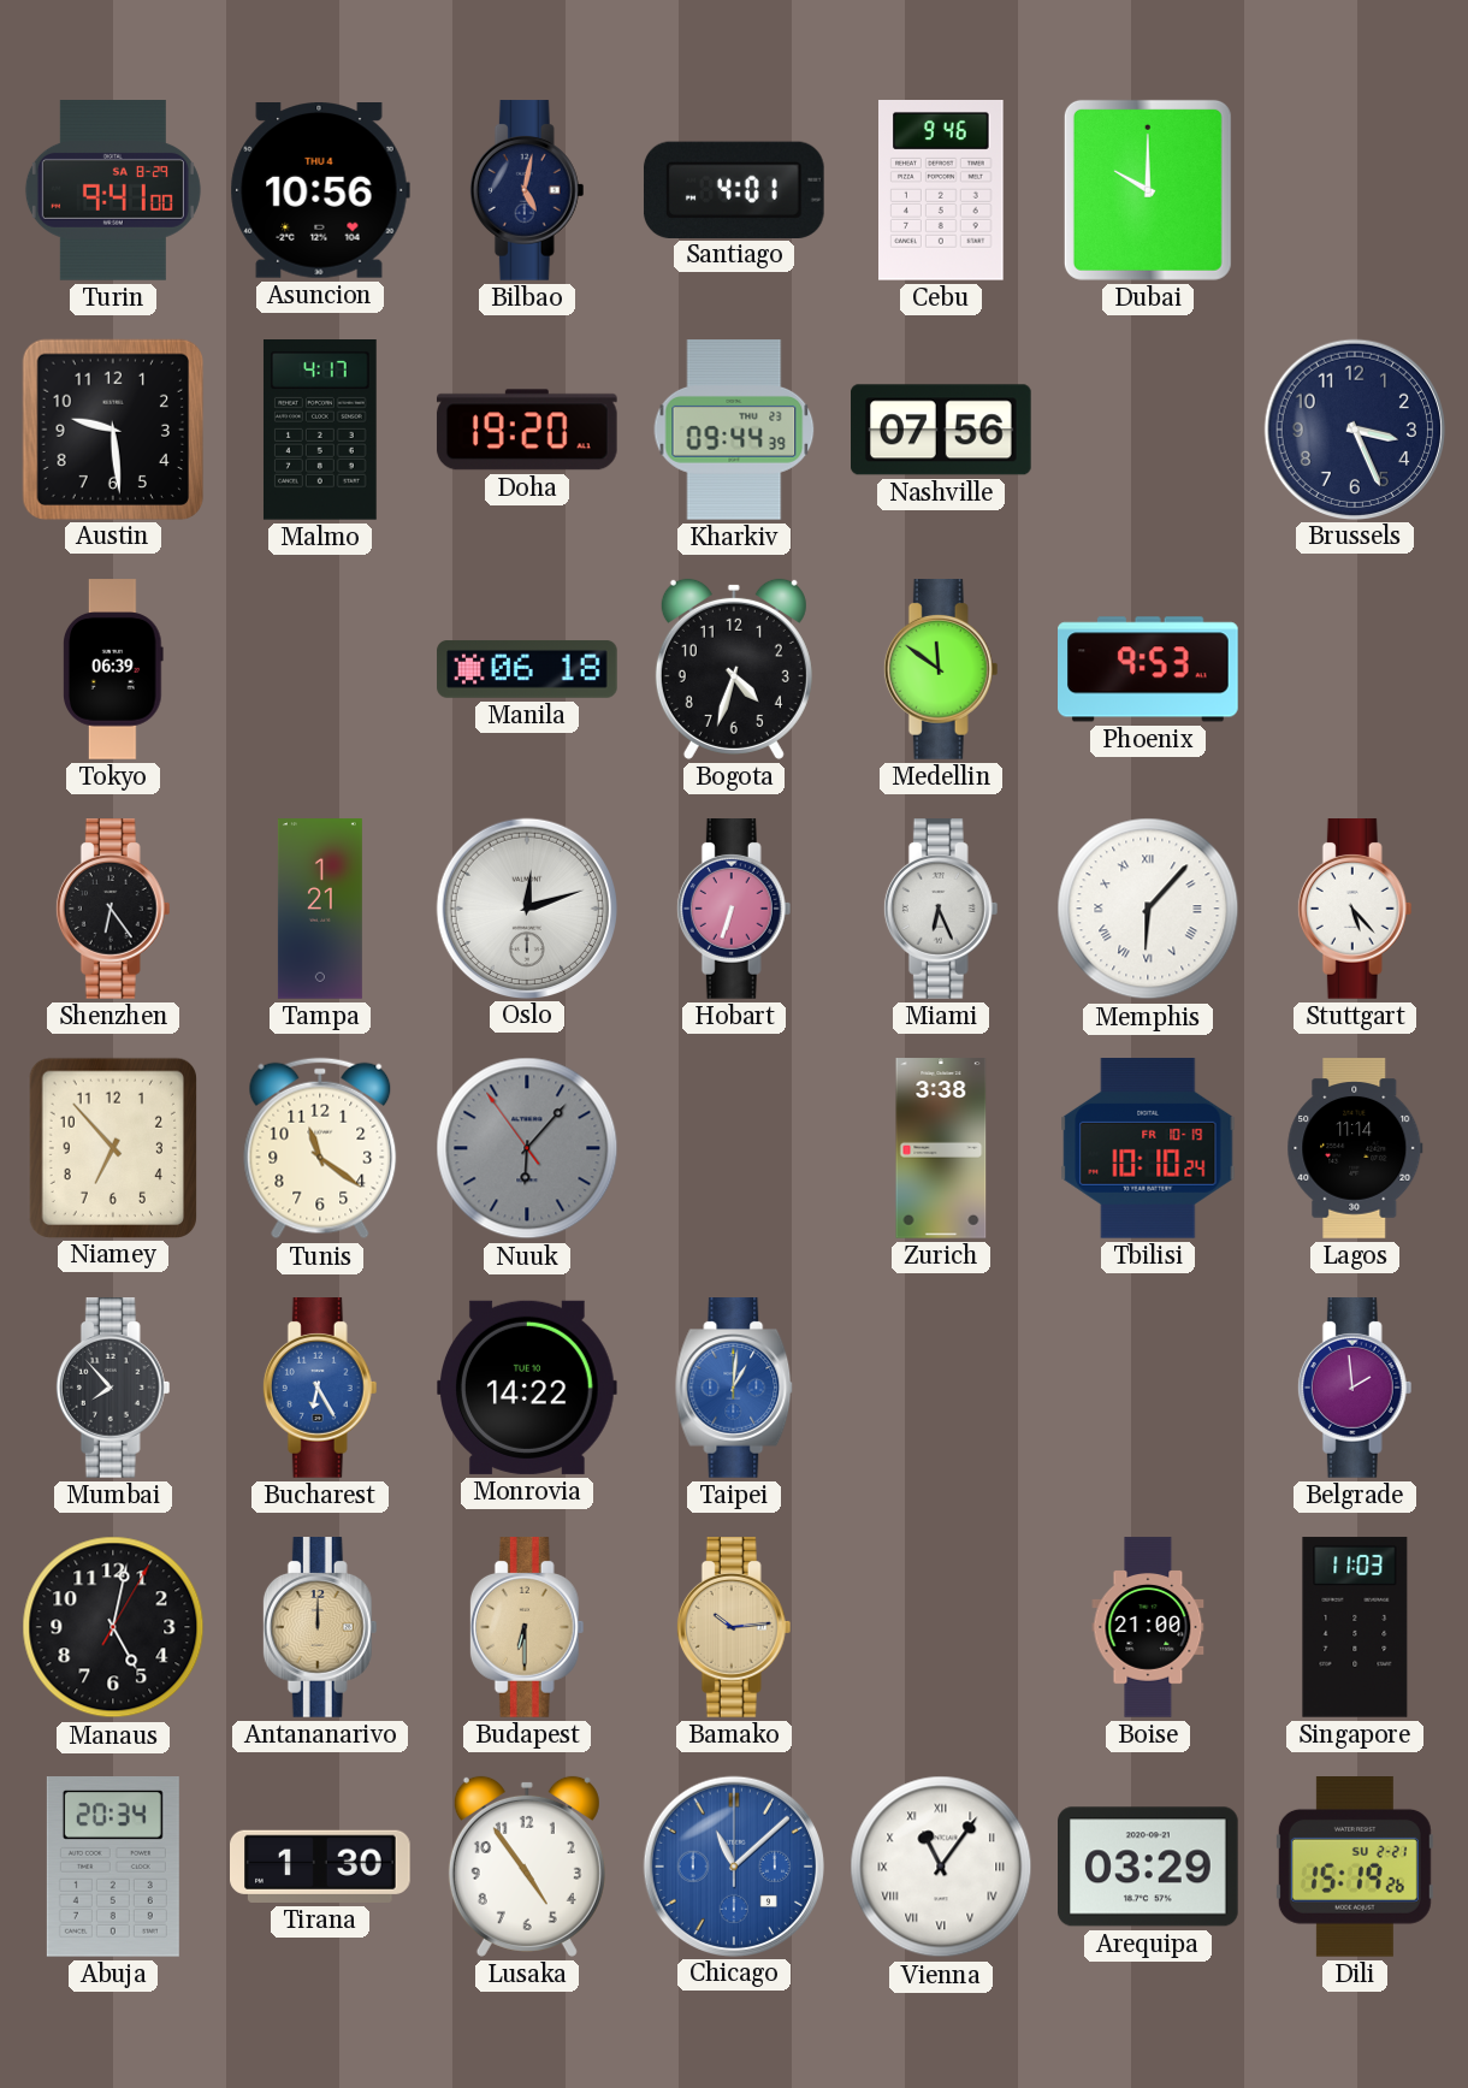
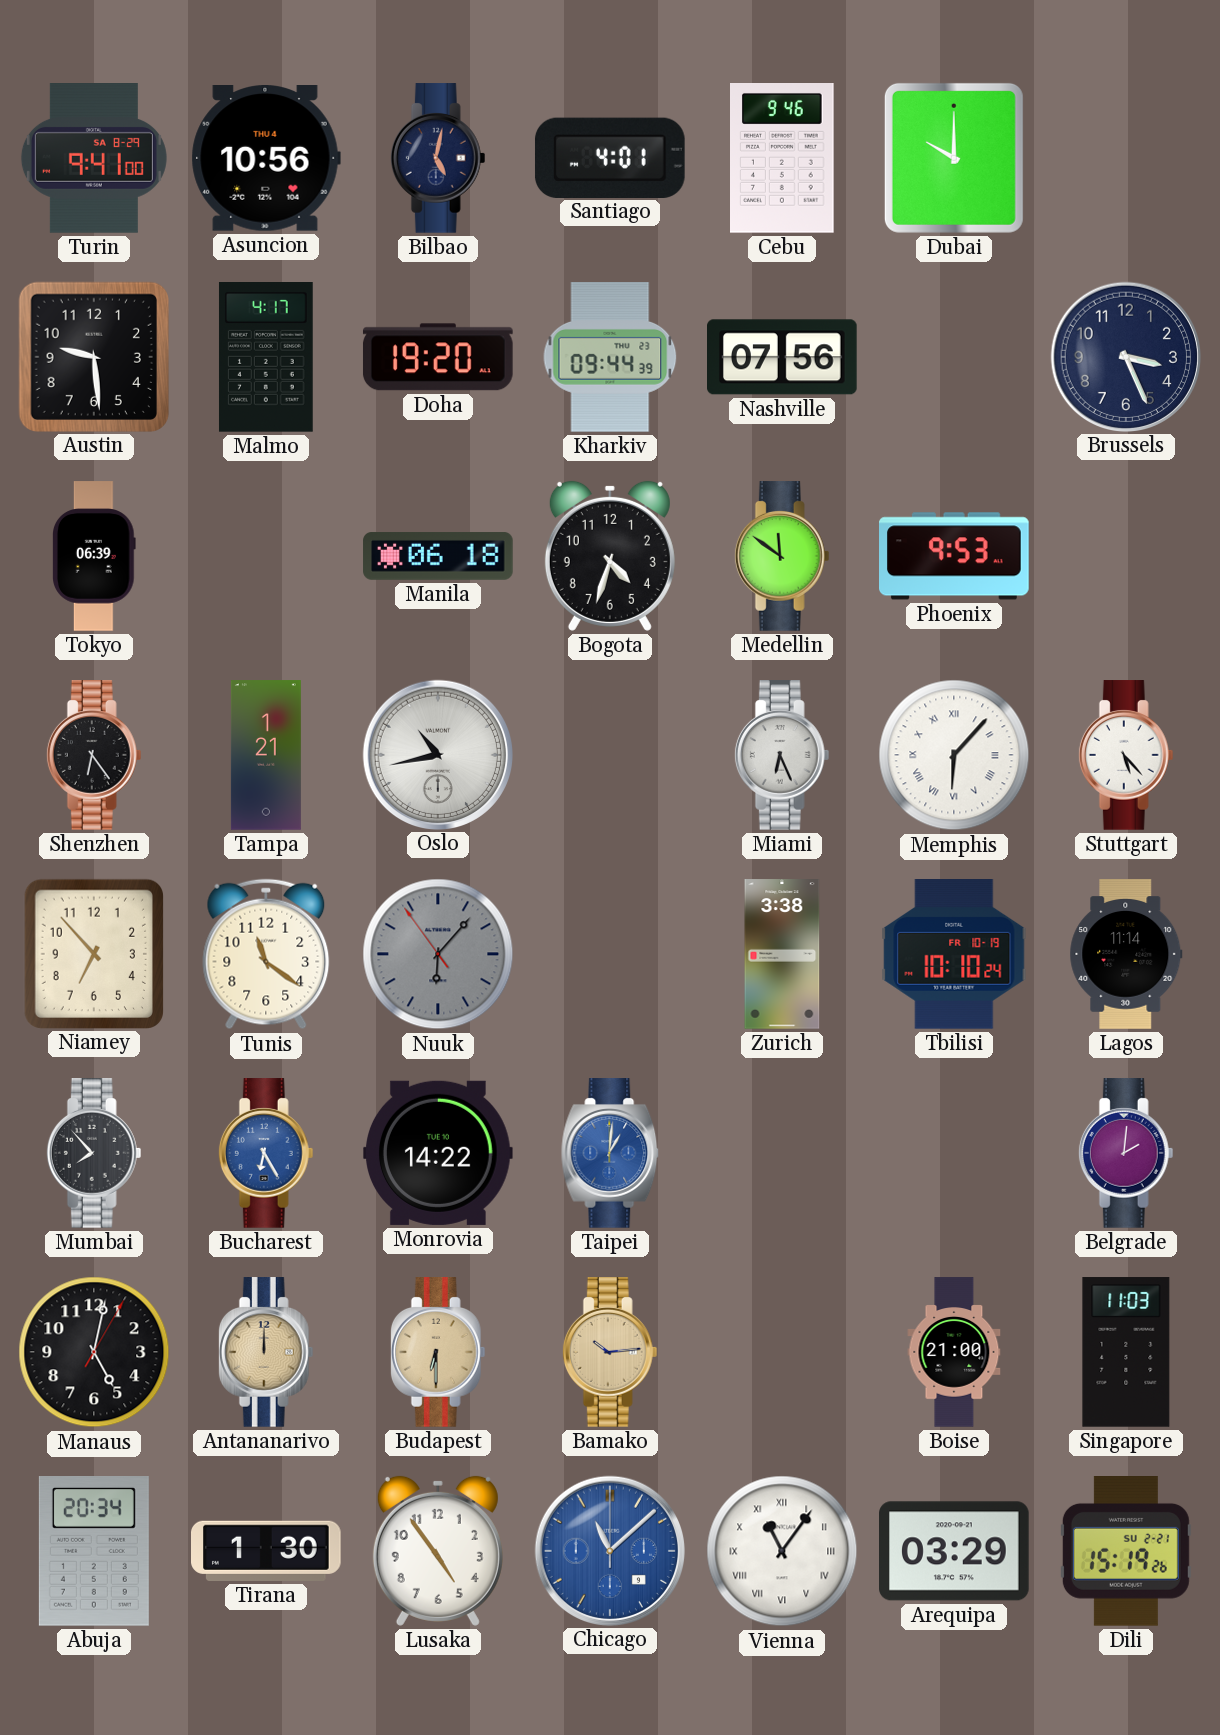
Oslo: 12:12 -> 10:43
Hobart: 6:33 -> none
Belgrade: 1:59 -> 2:01
